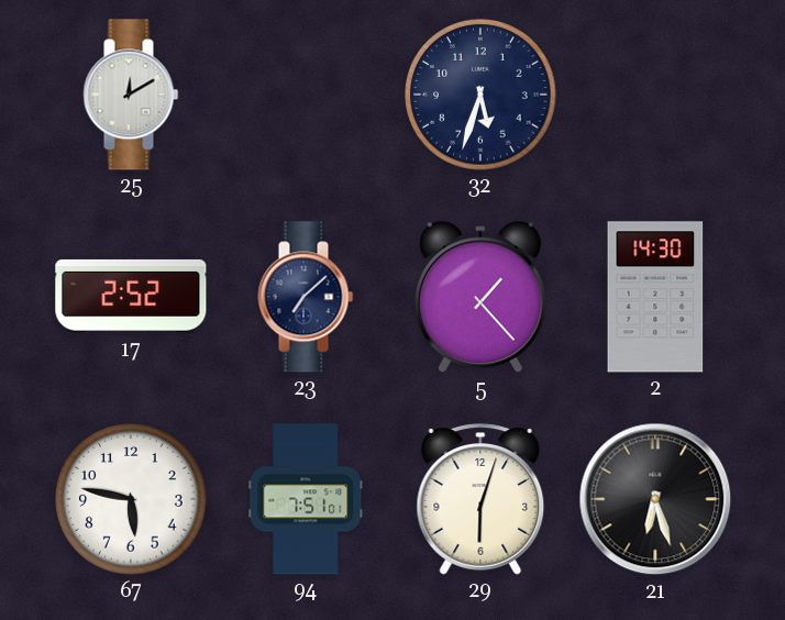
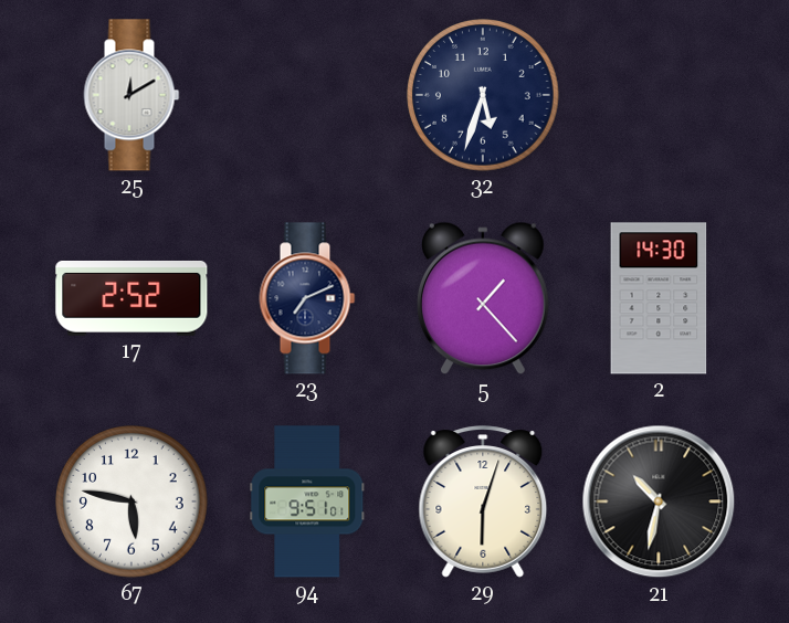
23: 7:08 -> 7:11
94: 7:51 -> 9:51
21: 6:27 -> 10:32
